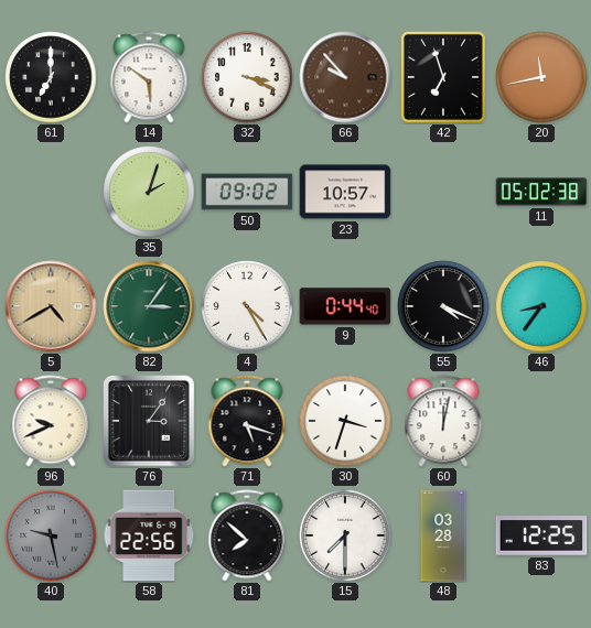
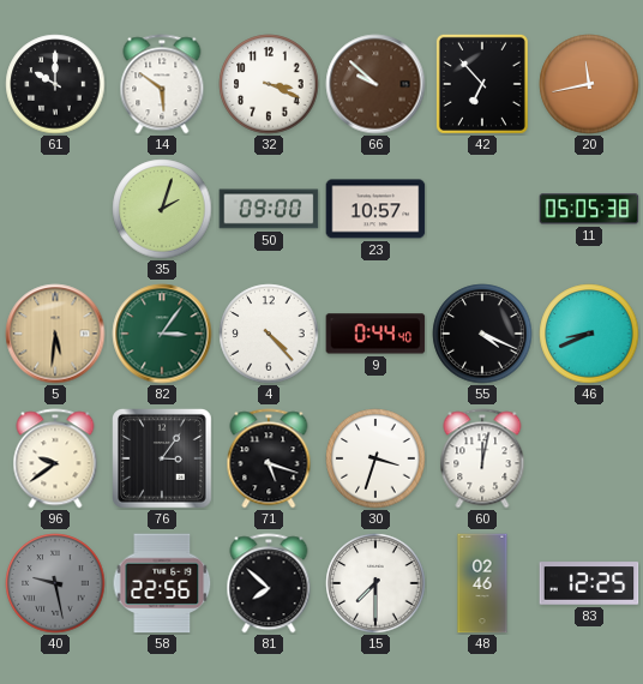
61: 7:00 -> 10:00
66: 9:53 -> 9:52
42: 6:57 -> 6:53
50: 09:02 -> 09:00
11: 05:02 -> 05:05
5: 4:40 -> 5:31
4: 4:25 -> 4:23
46: 8:36 -> 8:41
96: 9:41 -> 9:39
48: 03:28 -> 02:46
